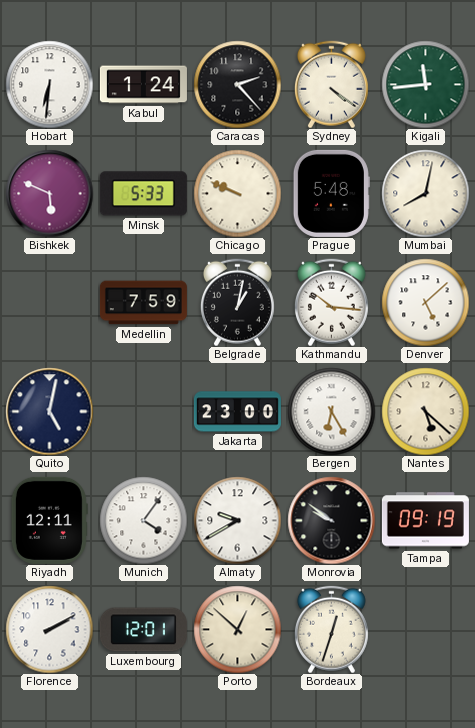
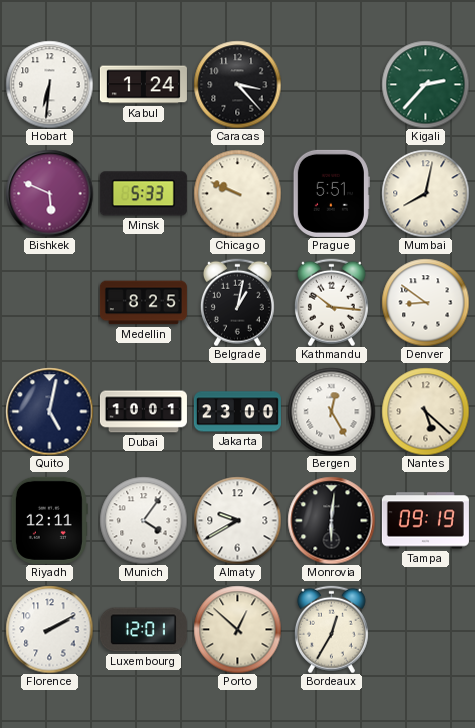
Caracas: 2:23 -> 3:23
Sydney: 4:21 -> none
Kigali: 11:44 -> 2:37
Prague: 5:48 -> 5:51
Medellin: 7:59 -> 8:25
Denver: 5:08 -> 8:51
Dubai: none -> 10:01
Bergen: 6:25 -> 12:25
Monrovia: 9:51 -> 6:01
Bordeaux: 12:33 -> 12:35
